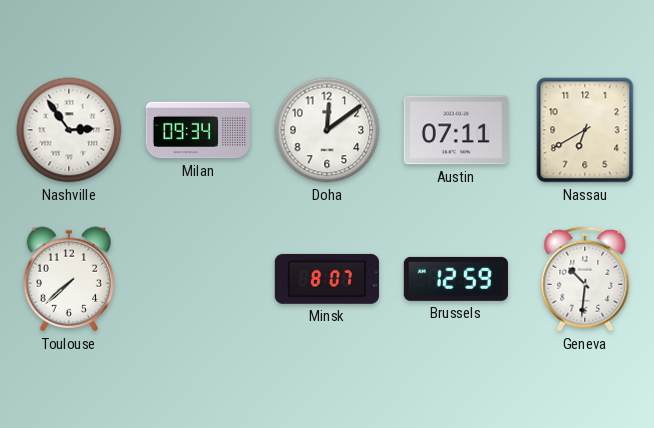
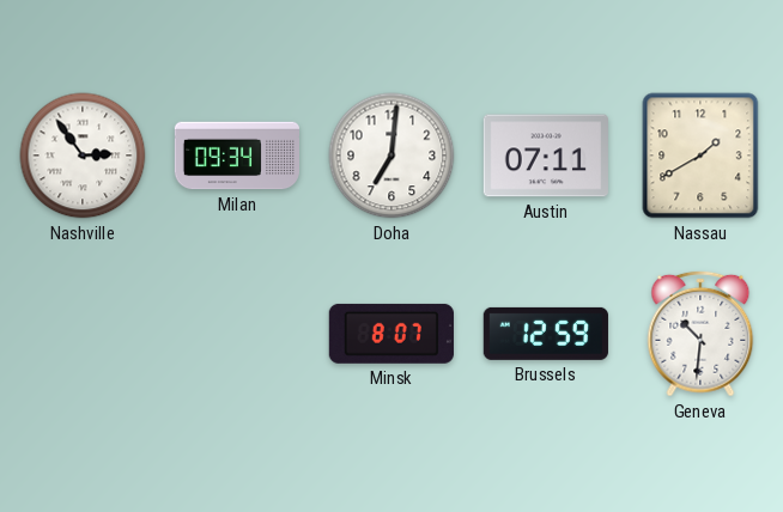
Doha: 12:09 -> 7:01
Nassau: 6:40 -> 1:40
Toulouse: 7:38 -> none
